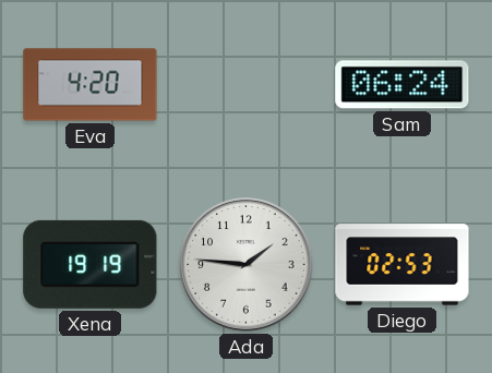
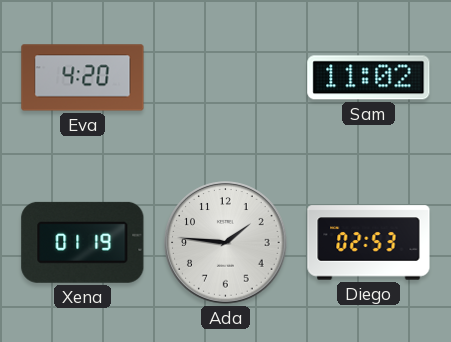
Sam: 06:24 -> 11:02
Xena: 19:19 -> 01:19
